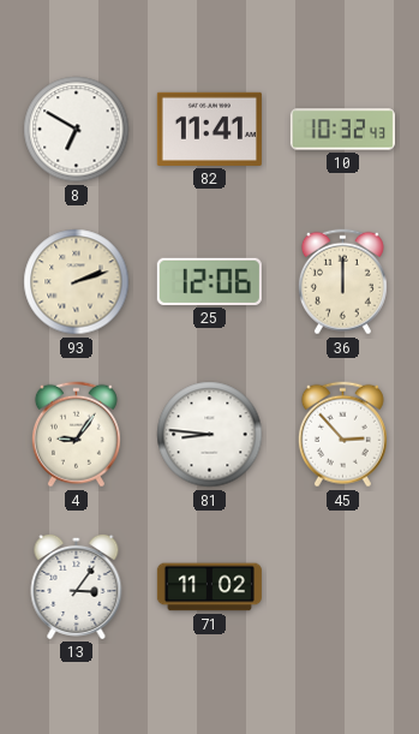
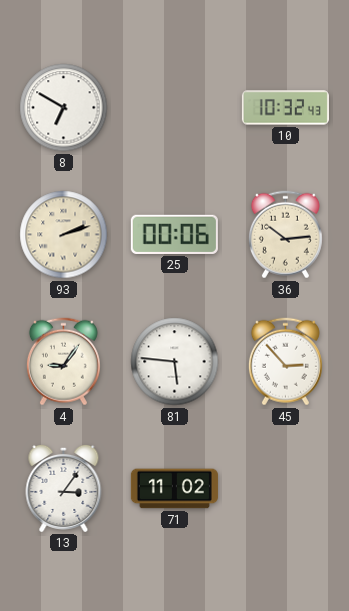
82: 11:41 -> none
25: 12:06 -> 00:06
36: 12:00 -> 10:14
81: 8:46 -> 5:46
